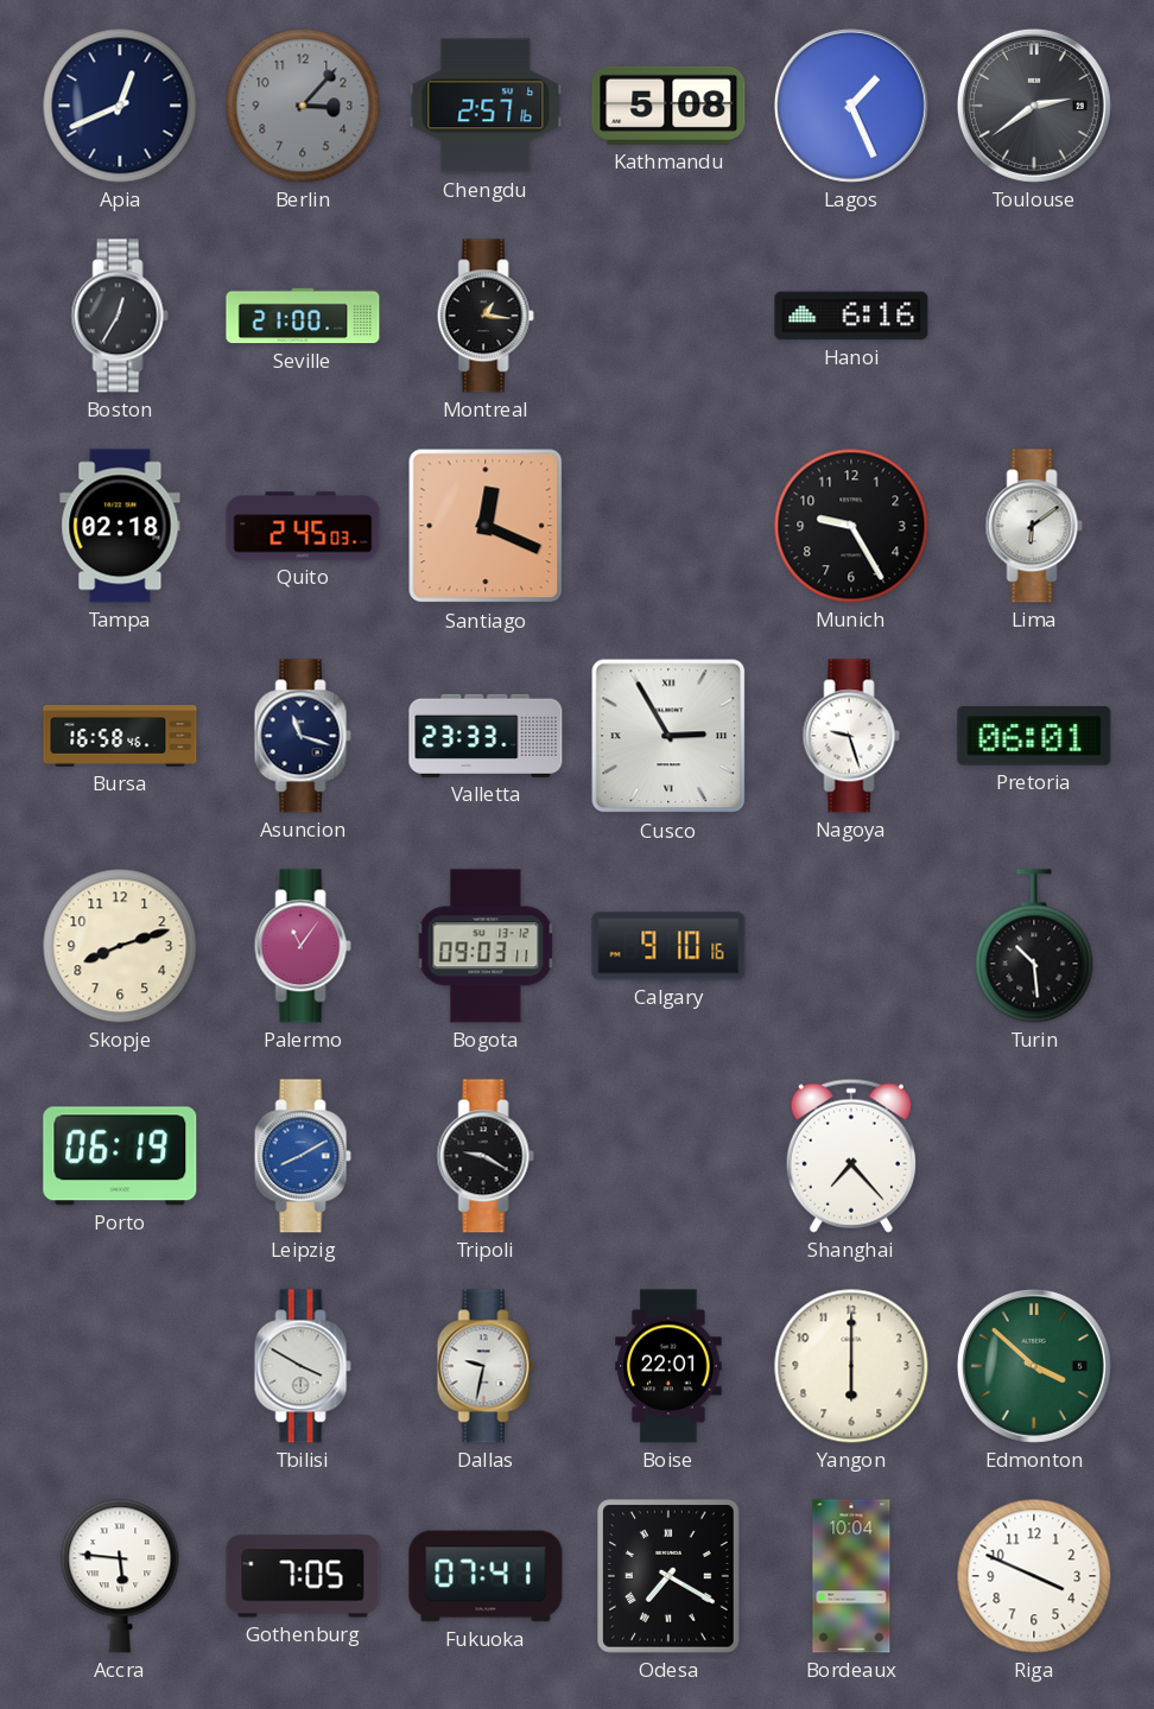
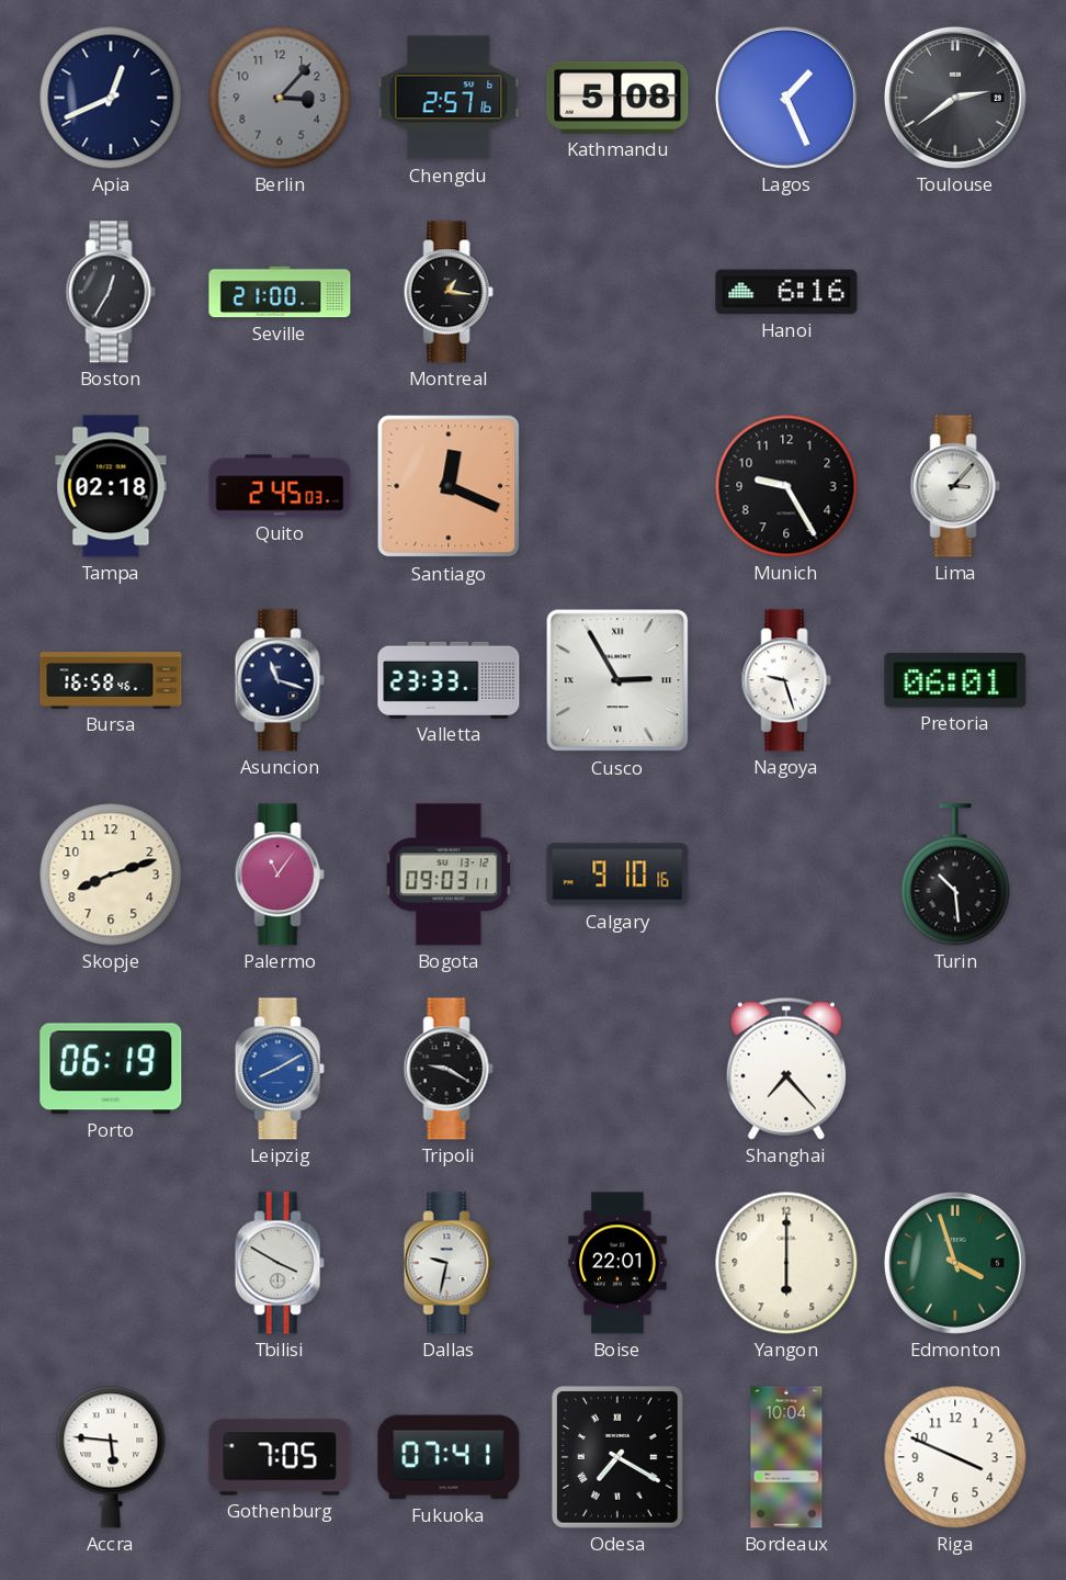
Lima: 6:09 -> 3:07
Edmonton: 3:52 -> 3:57
